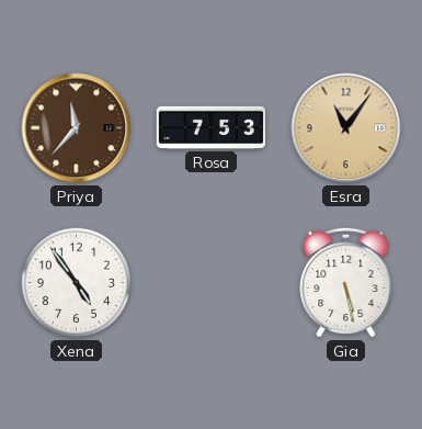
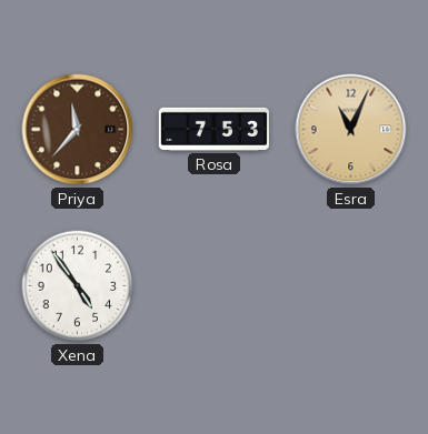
Esra: 11:06 -> 11:04
Gia: 5:28 -> none
